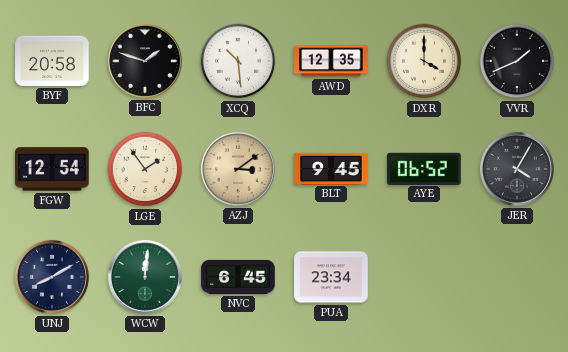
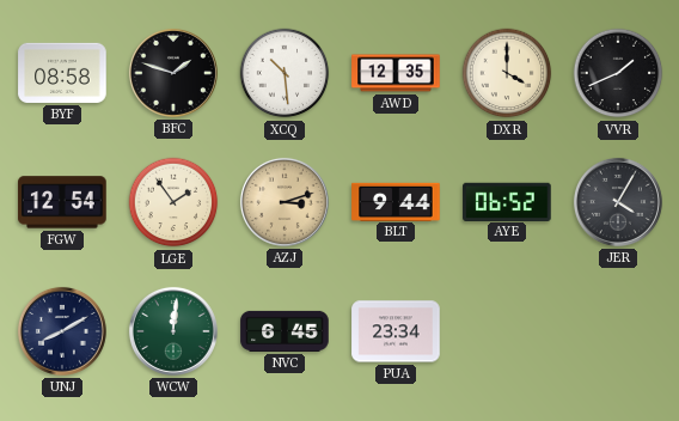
BYF: 20:58 -> 08:58
AZJ: 3:09 -> 3:12
BLT: 9:45 -> 9:44
